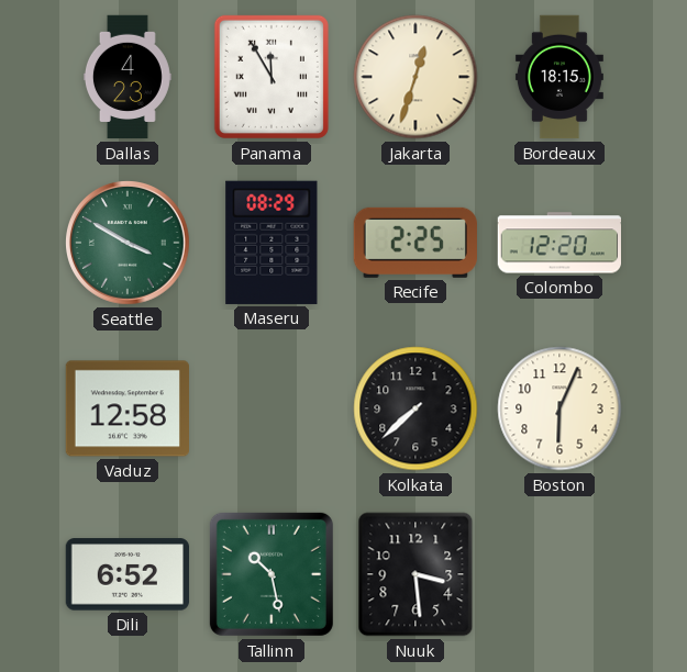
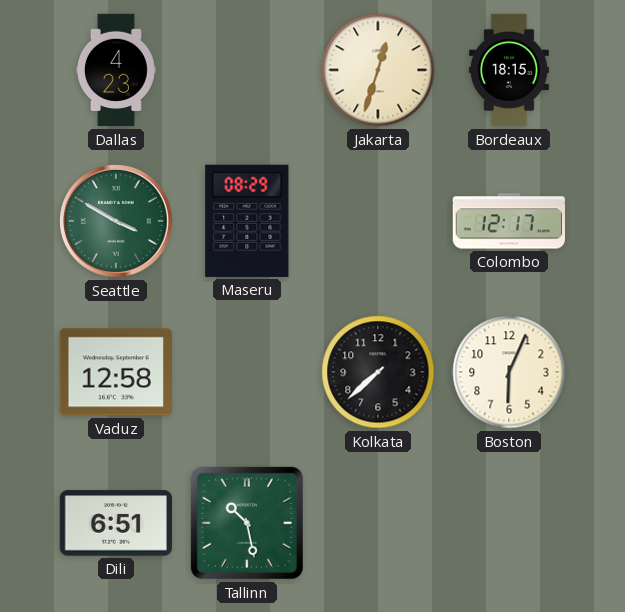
Panama: 11:55 -> none
Recife: 2:25 -> none
Colombo: 12:20 -> 12:17
Dili: 6:52 -> 6:51
Nuuk: 3:29 -> none
